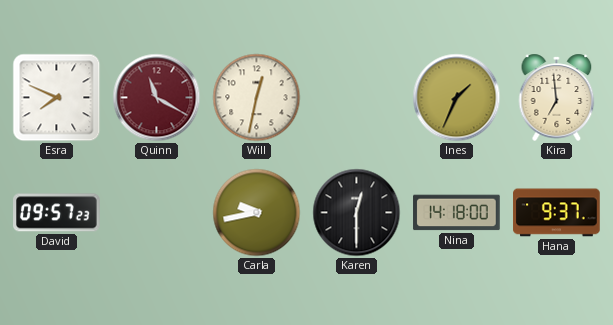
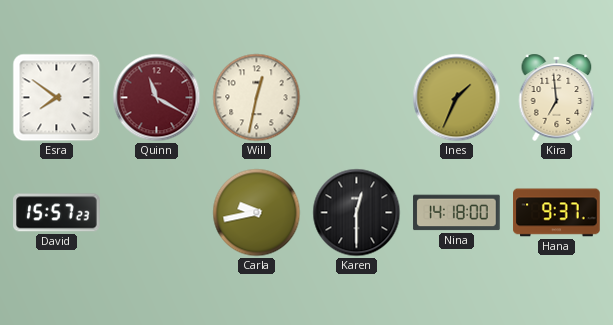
Esra: 7:49 -> 7:51
David: 09:57 -> 15:57
